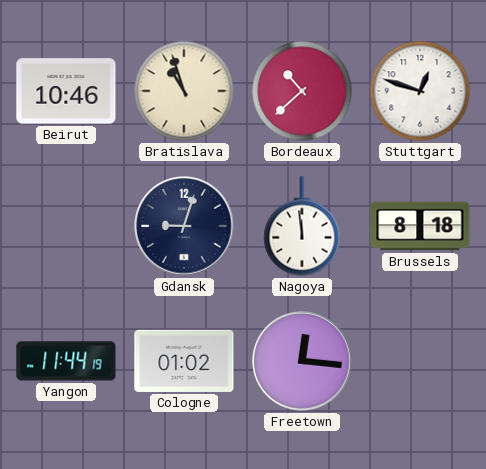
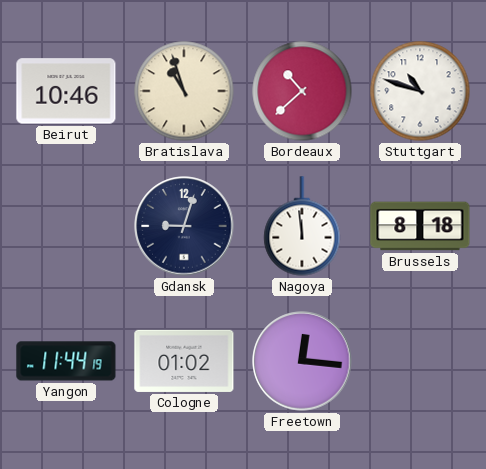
Stuttgart: 12:48 -> 10:48
